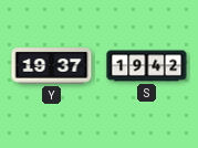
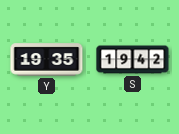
Y: 19:37 -> 19:35
